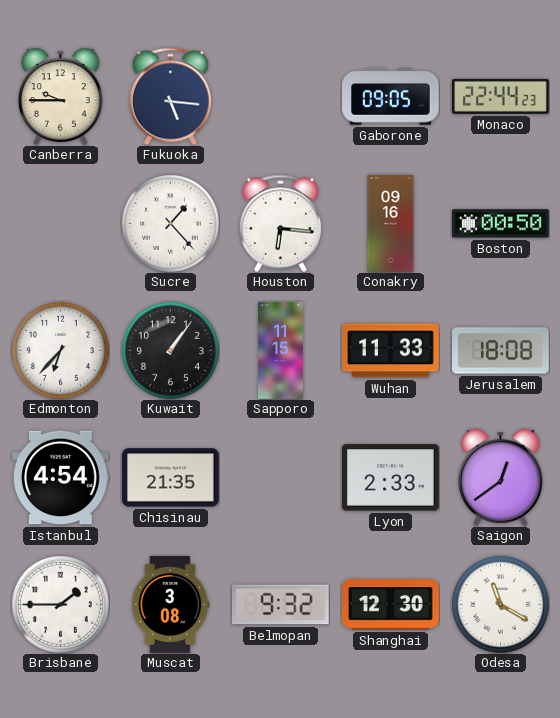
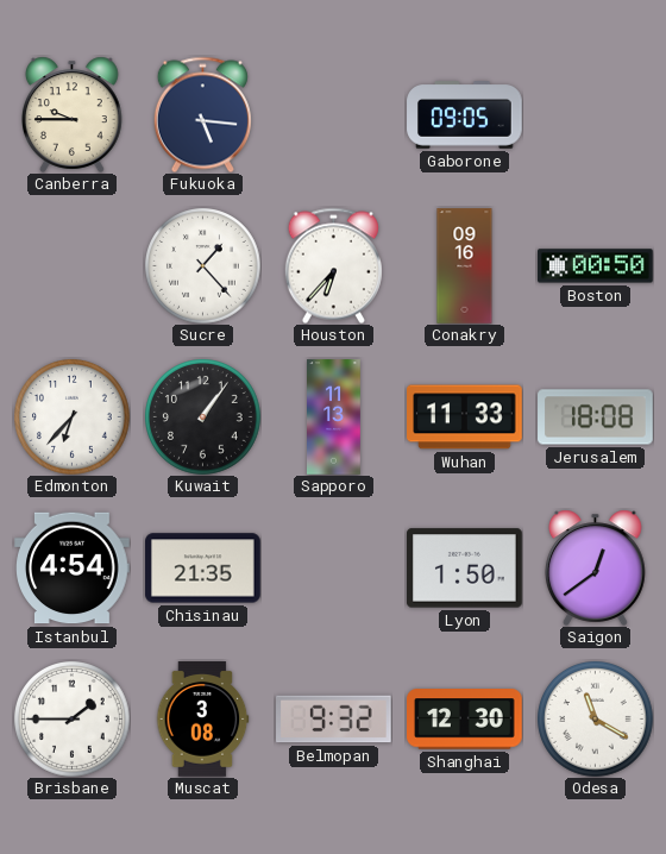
Monaco: 22:44 -> none
Houston: 6:16 -> 6:37
Sapporo: 11:15 -> 11:13
Lyon: 2:33 -> 1:50
